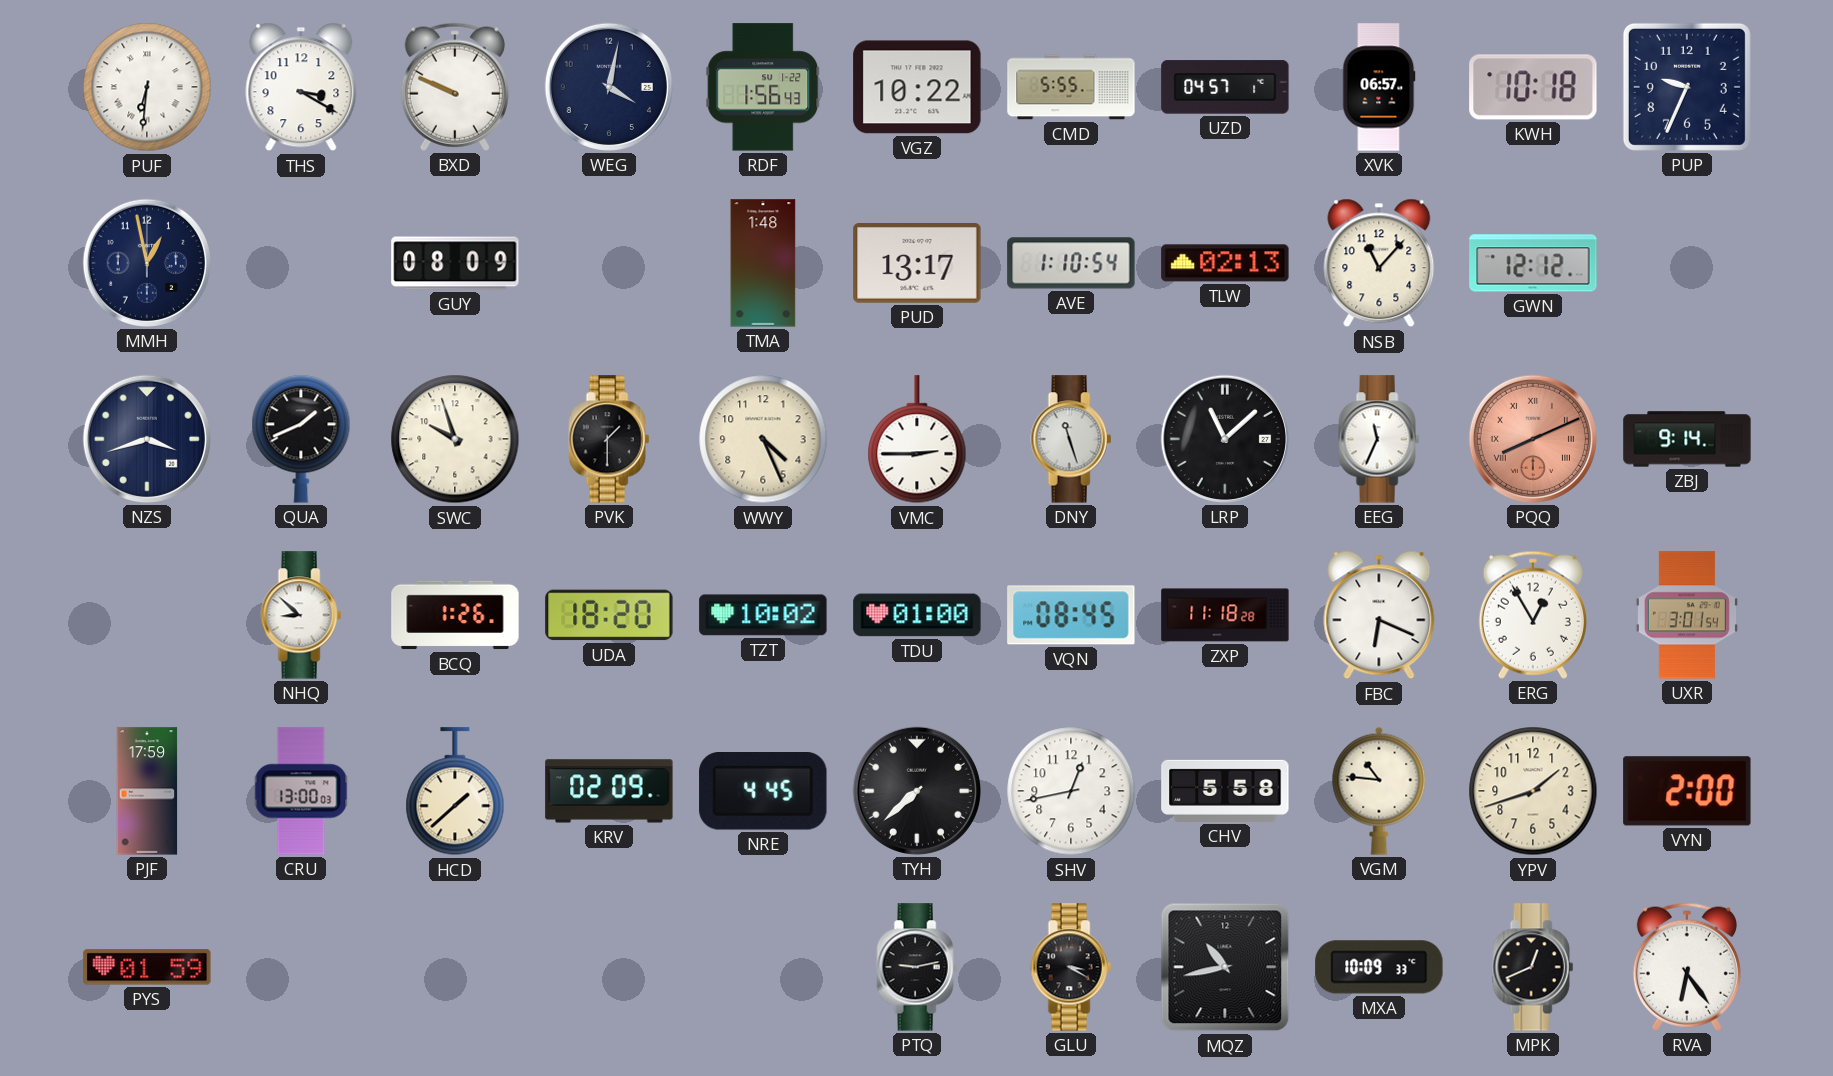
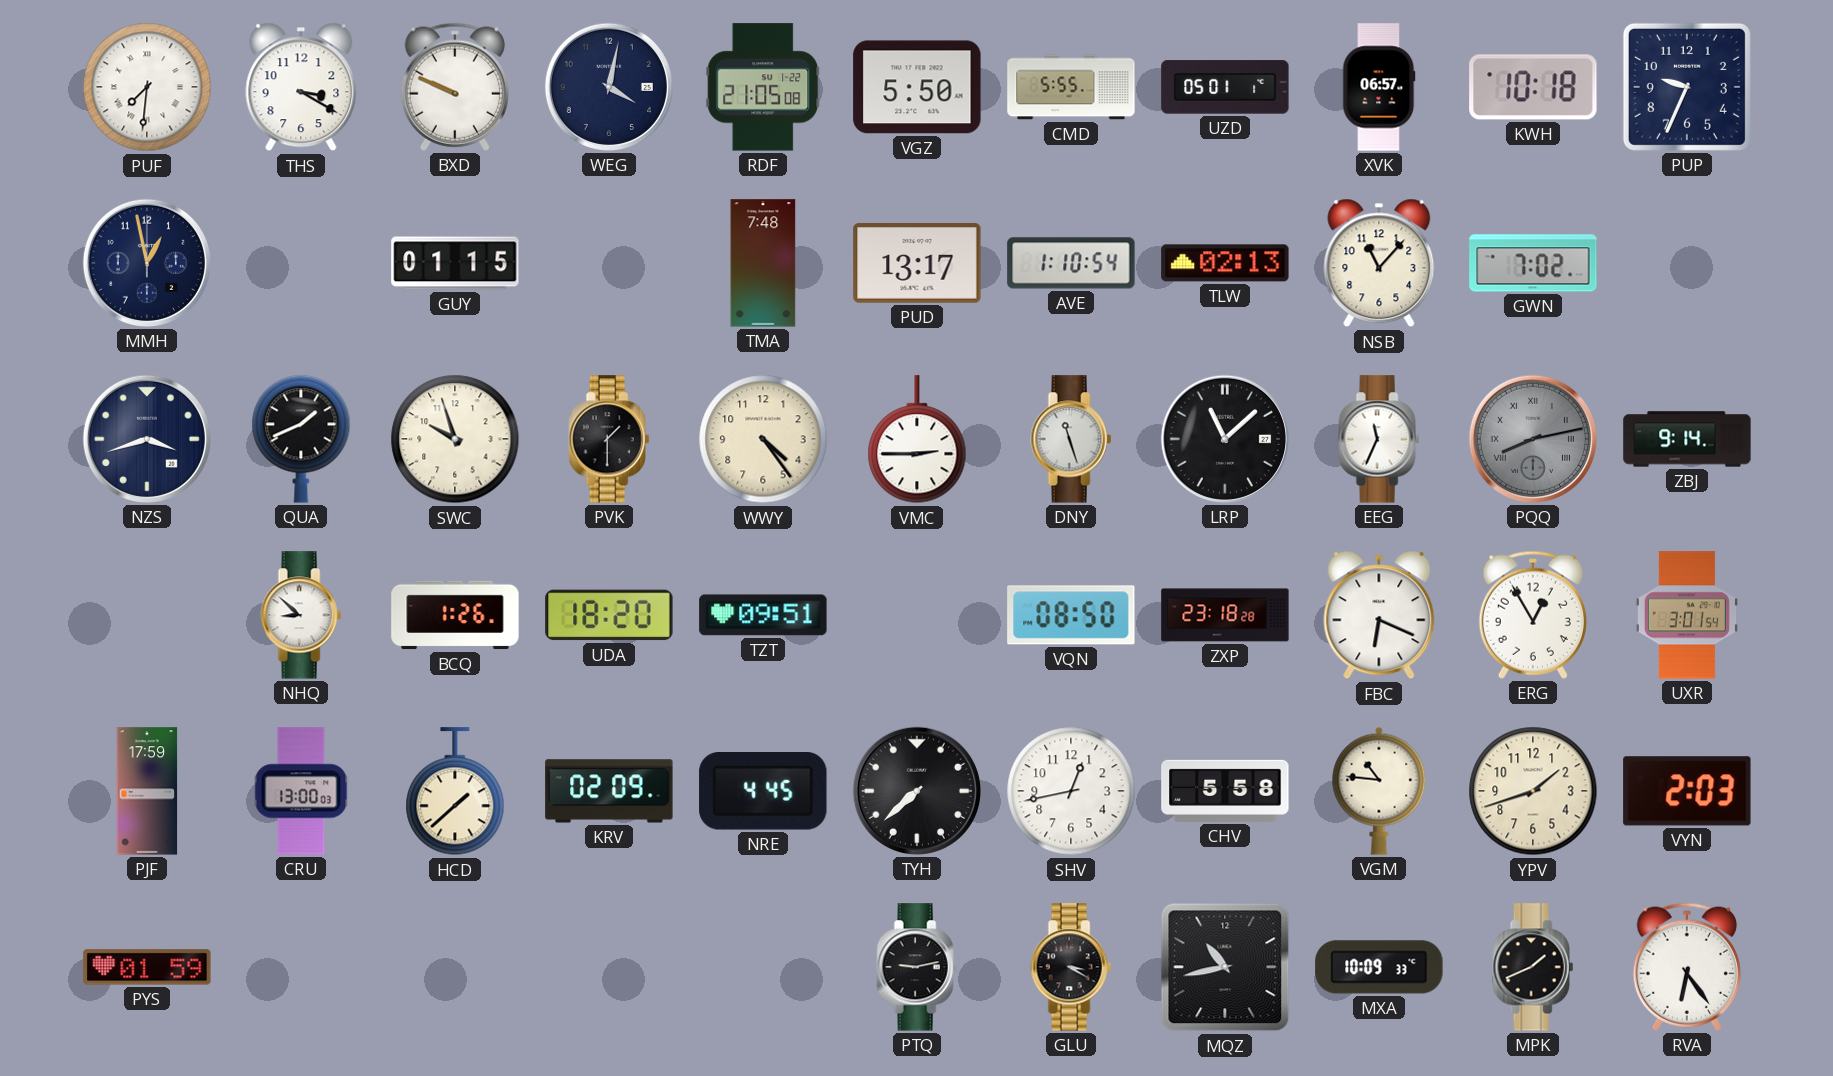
PUF: 6:31 -> 7:31
RDF: 1:56 -> 21:05
VGZ: 10:22 -> 5:50
UZD: 04:57 -> 05:01
GUY: 08:09 -> 01:15
TMA: 1:48 -> 7:48
GWN: 12:12 -> 7:02
WWY: 4:26 -> 4:24
PQQ: 8:11 -> 8:13
PQQ dial: salmon -> grey
TZT: 10:02 -> 09:51
TDU: 01:00 -> none
VQN: 08:45 -> 08:50
ZXP: 11:18 -> 23:18
VYN: 2:00 -> 2:03
MPK: 12:41 -> 1:41
